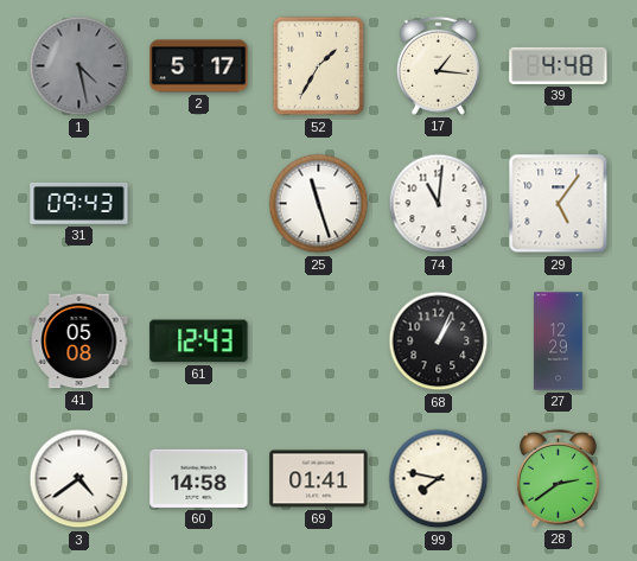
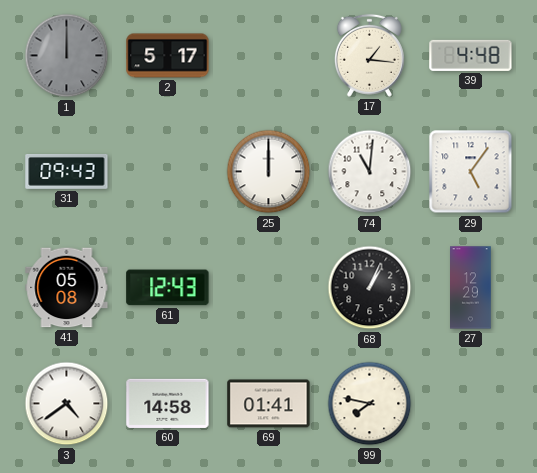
1: 4:28 -> 12:00
52: 1:35 -> none
25: 11:27 -> 12:00
28: 2:39 -> none
